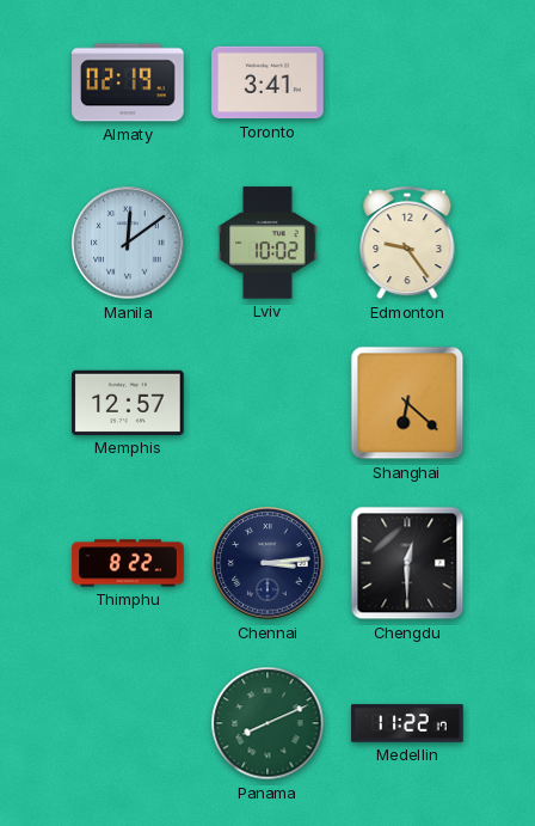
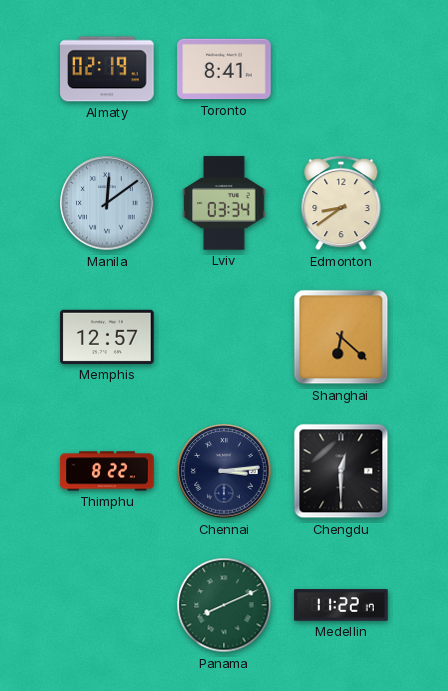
Toronto: 3:41 -> 8:41
Lviv: 10:02 -> 03:34
Edmonton: 9:24 -> 8:39
